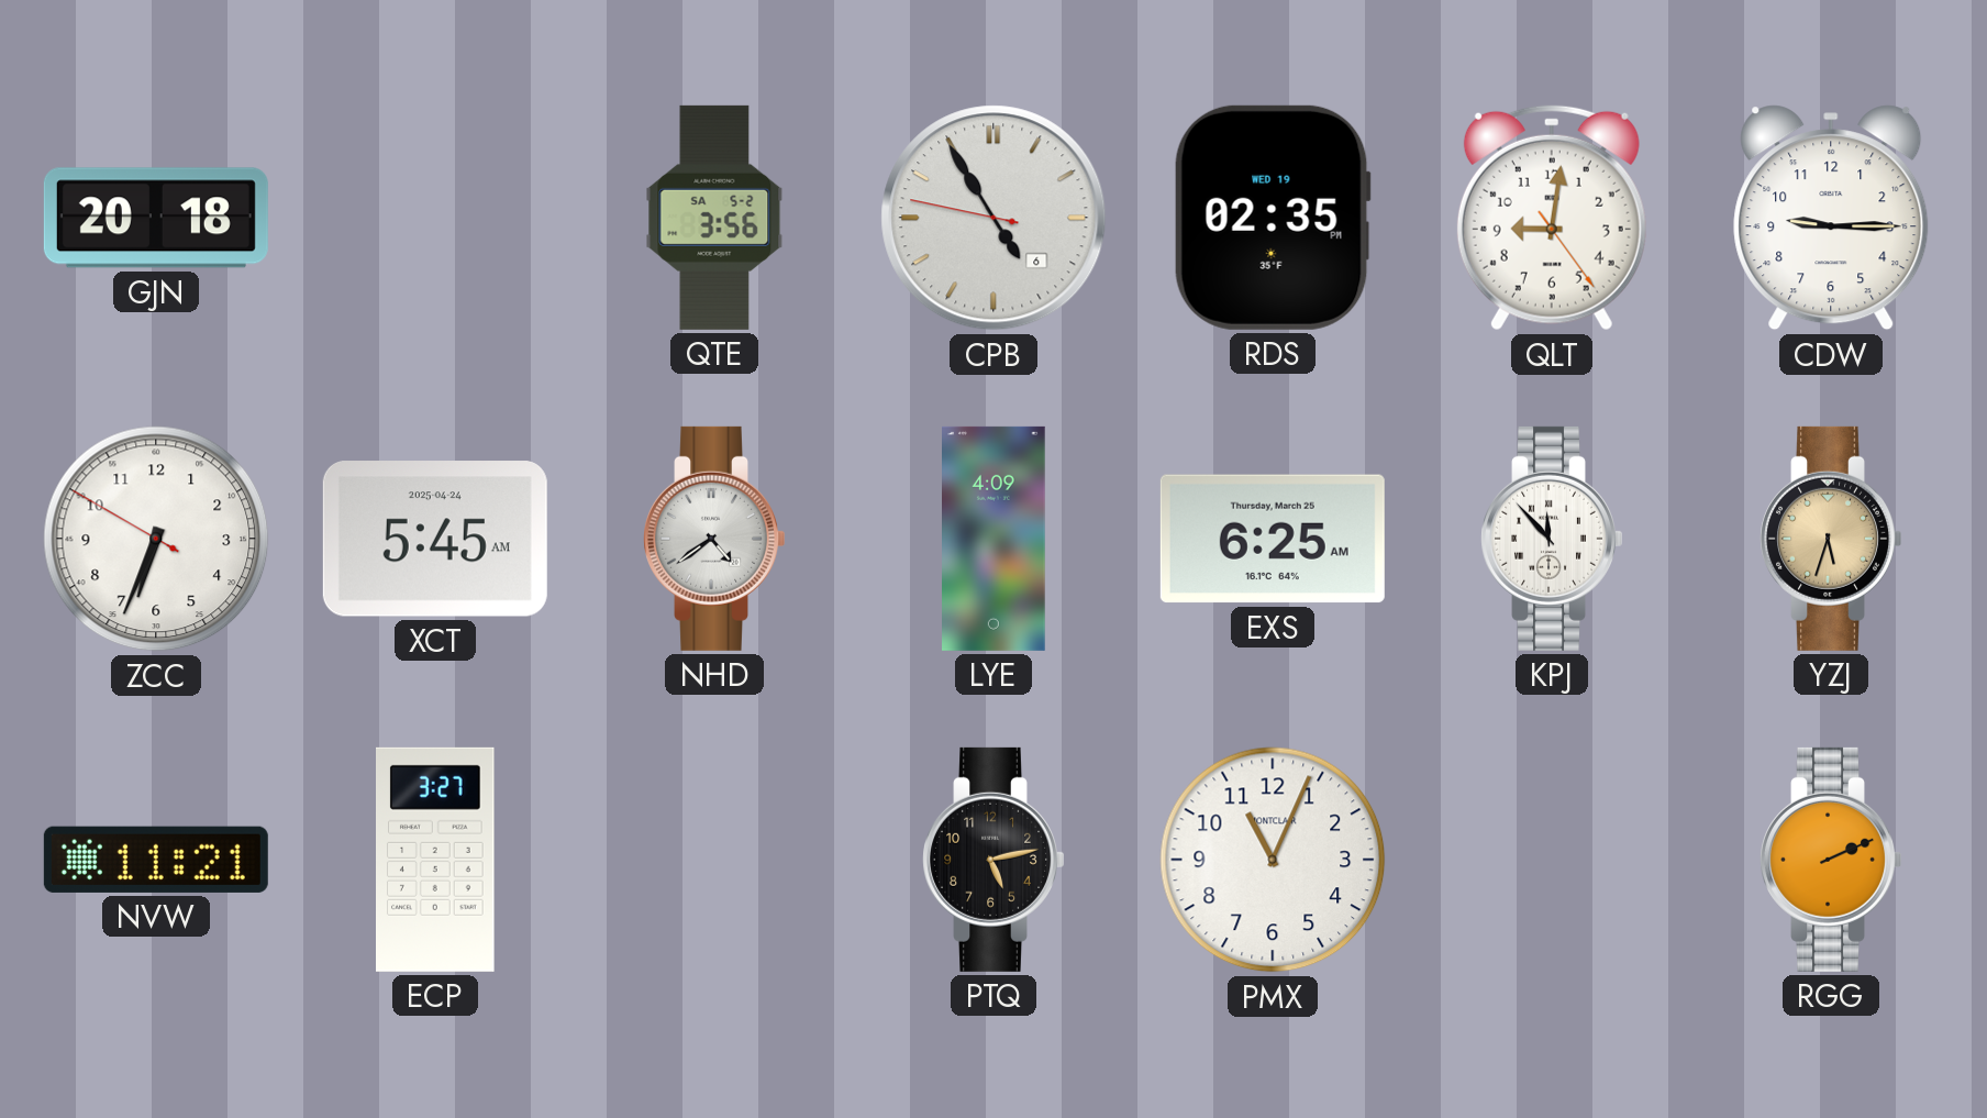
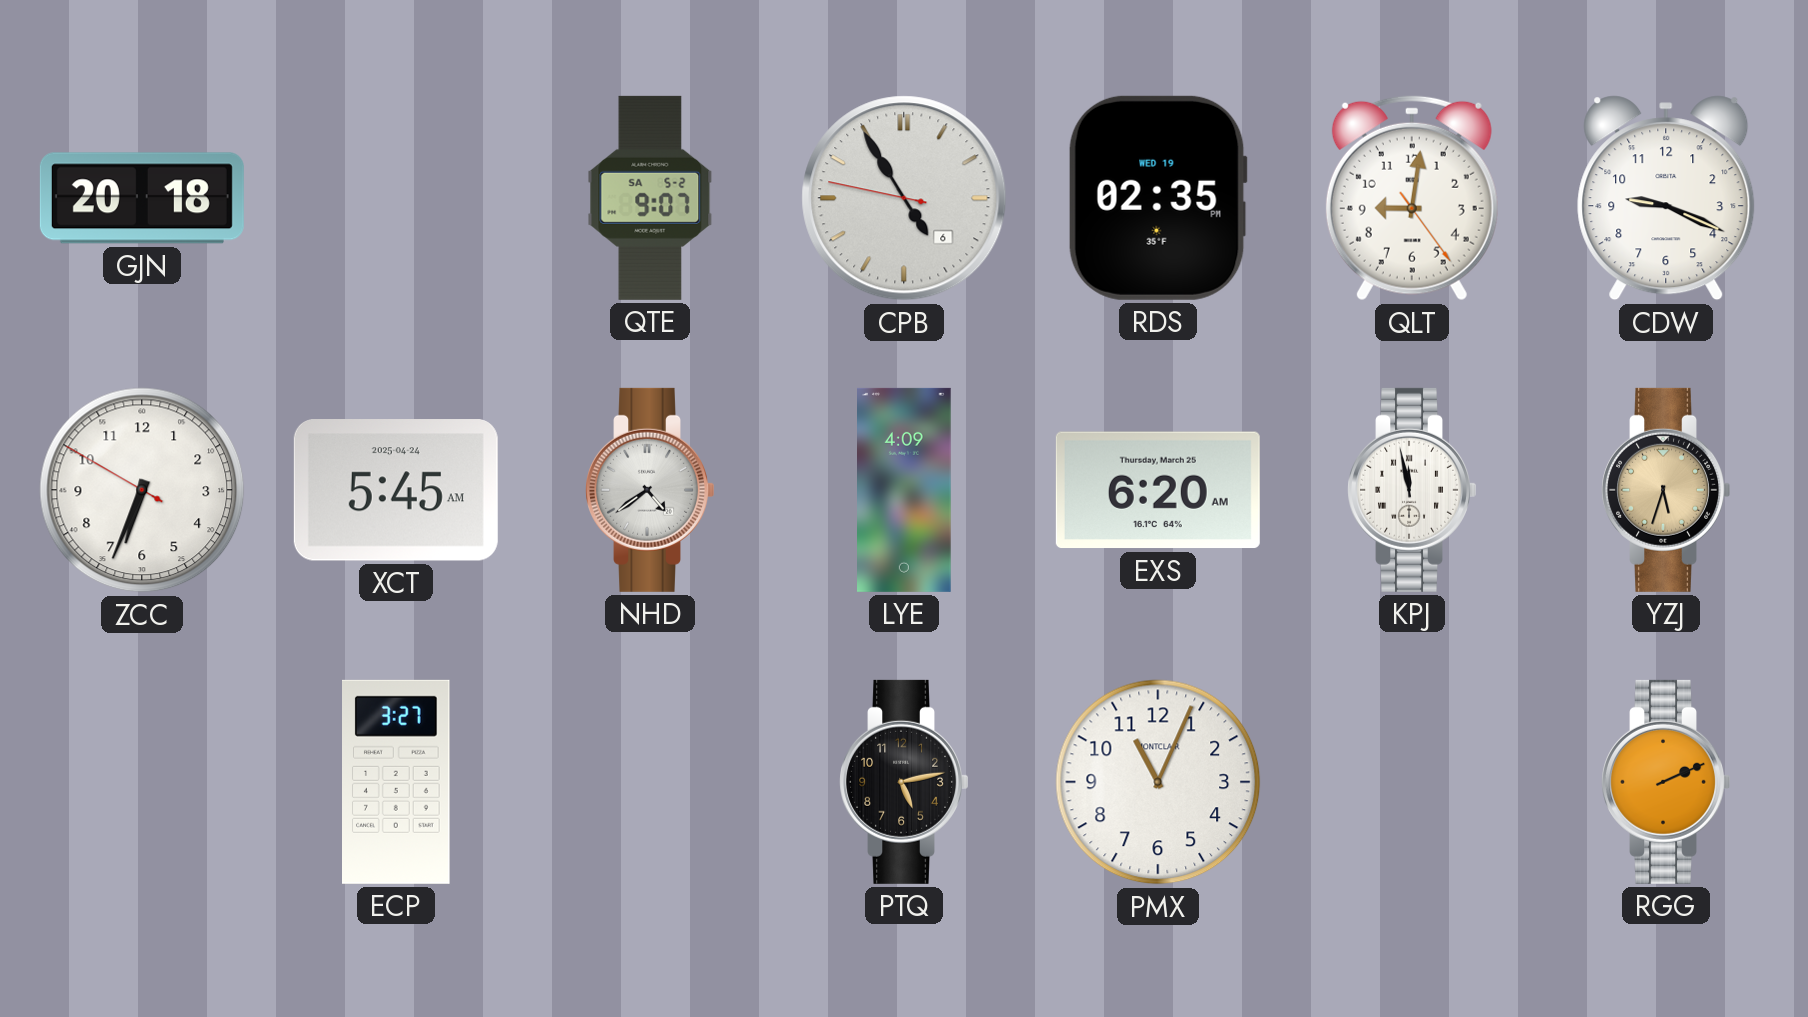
QTE: 3:56 -> 9:07
CDW: 9:15 -> 9:19
EXS: 6:25 -> 6:20
KPJ: 11:53 -> 11:58
NVW: 11:21 -> none
